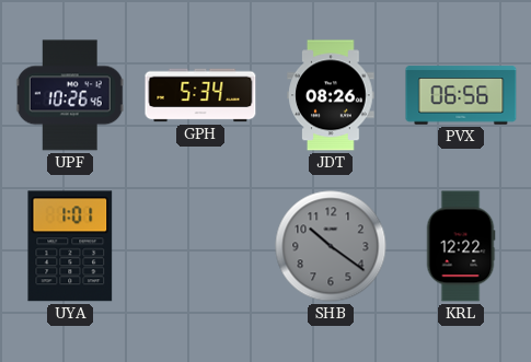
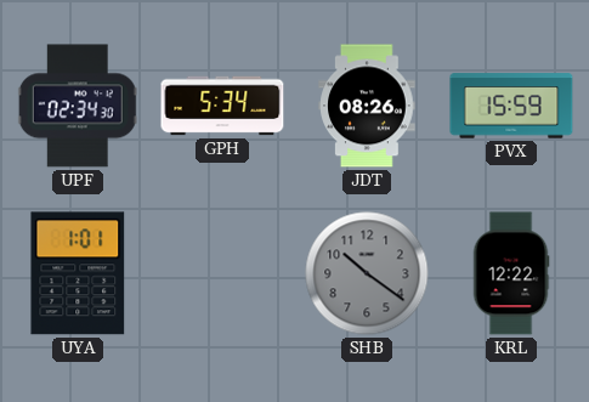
UPF: 10:26 -> 02:34
PVX: 06:56 -> 15:59
